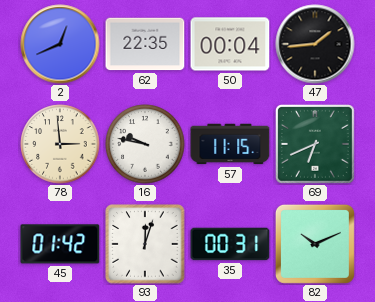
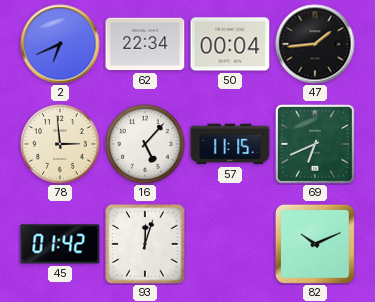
2: 12:41 -> 6:41
62: 22:35 -> 22:34
16: 9:47 -> 5:07
35: 00:31 -> none
